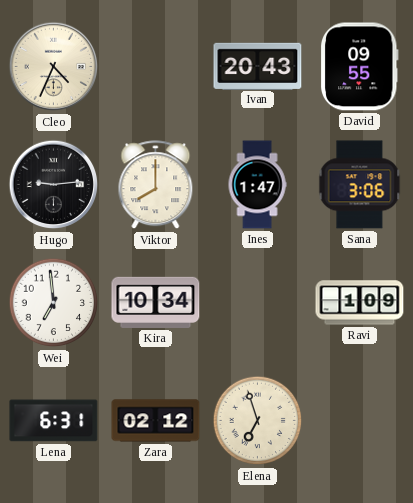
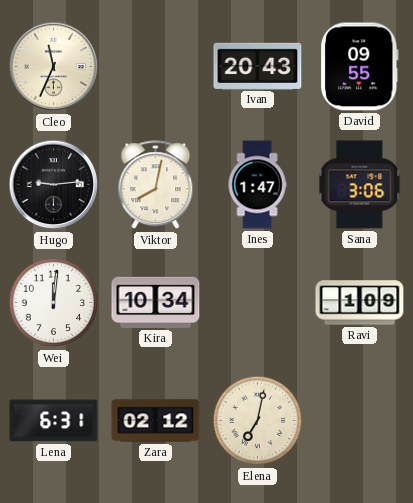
Cleo: 4:34 -> 11:34
Viktor: 8:00 -> 8:02
Wei: 6:59 -> 12:01
Elena: 6:57 -> 7:02
